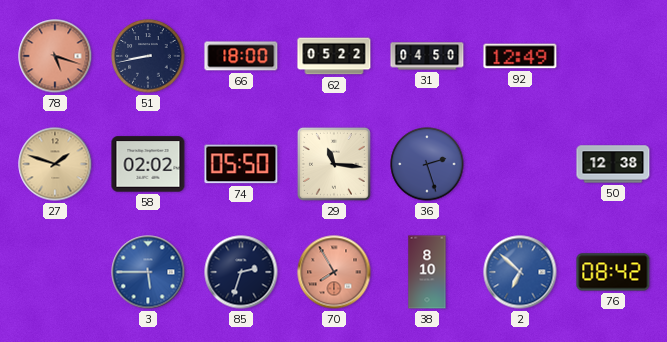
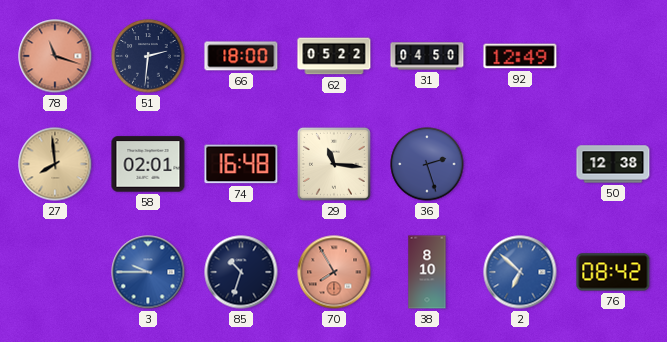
78: 5:18 -> 11:18
51: 8:43 -> 2:31
27: 1:48 -> 7:59
58: 02:02 -> 02:01
74: 05:50 -> 16:48
3: 5:45 -> 9:45
85: 2:33 -> 10:33
